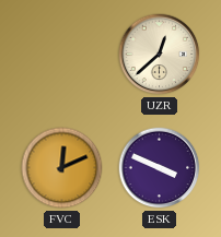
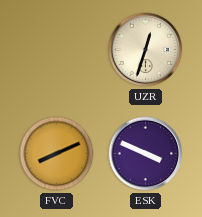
UZR: 12:38 -> 12:33
FVC: 12:11 -> 8:11
